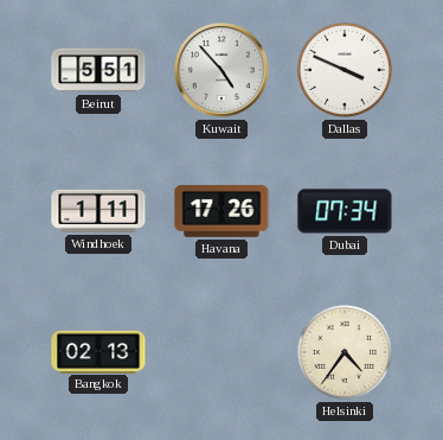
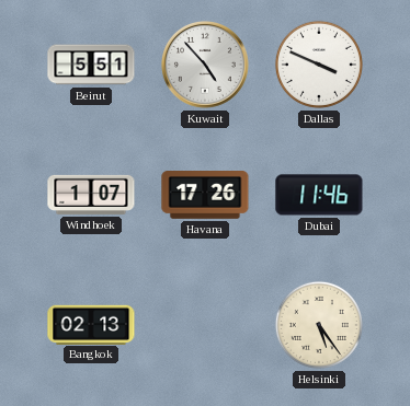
Windhoek: 1:11 -> 1:07
Dubai: 07:34 -> 11:46
Helsinki: 4:36 -> 5:24
